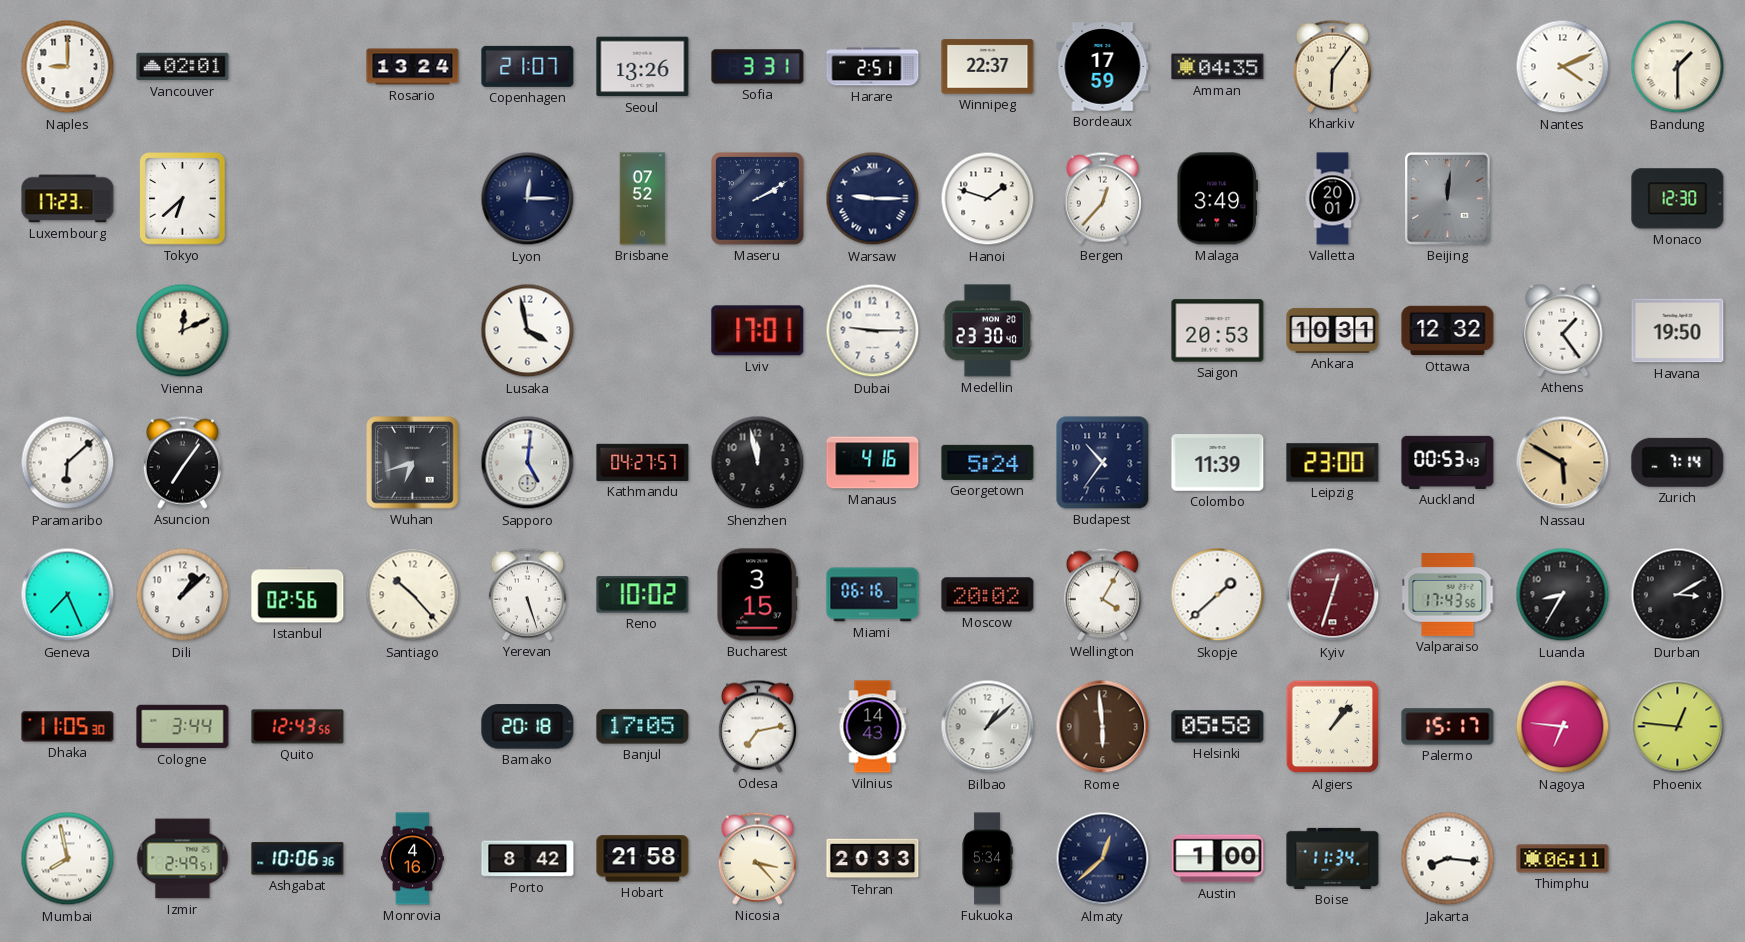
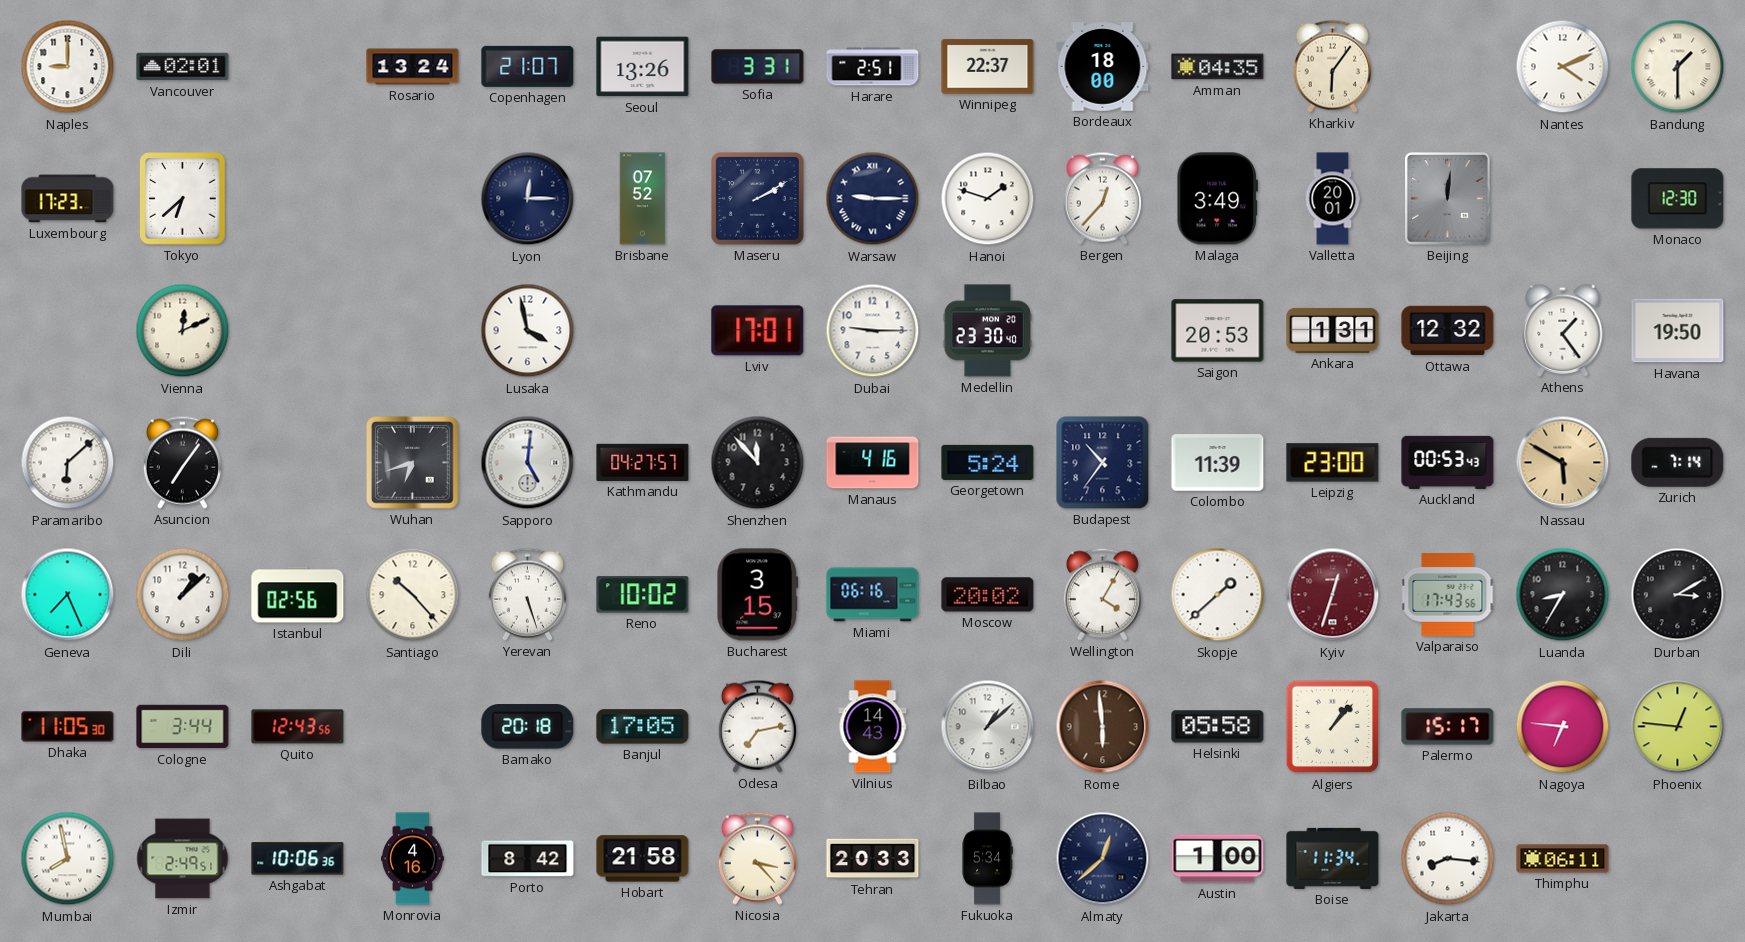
Bordeaux: 17:59 -> 18:00
Ankara: 10:31 -> 1:31
Shenzhen: 11:58 -> 11:53
